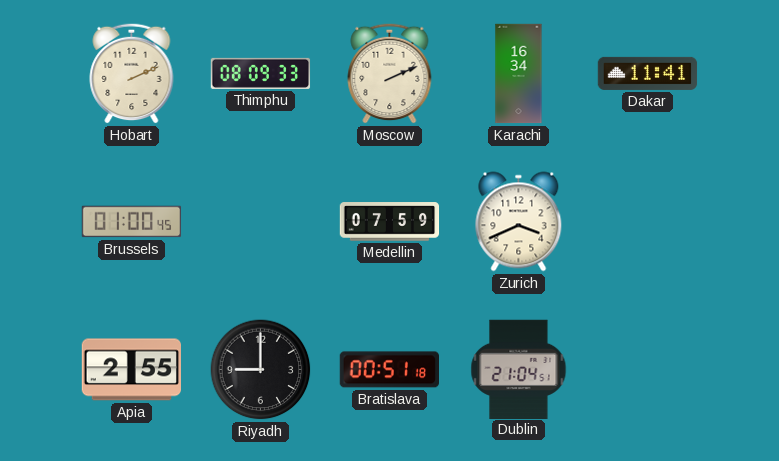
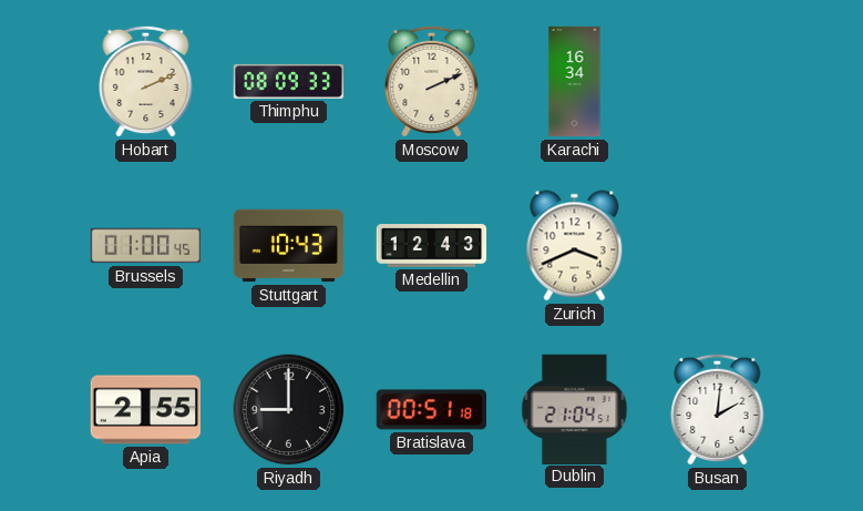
Dakar: 11:41 -> none
Stuttgart: none -> 10:43
Medellin: 07:59 -> 12:43
Busan: none -> 2:01
